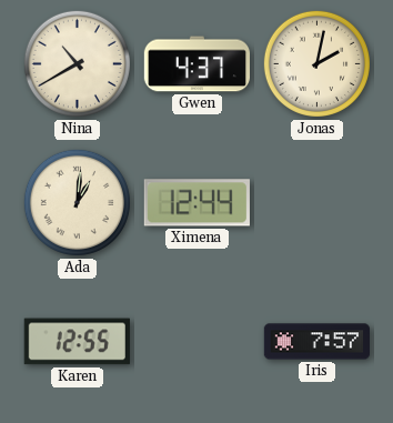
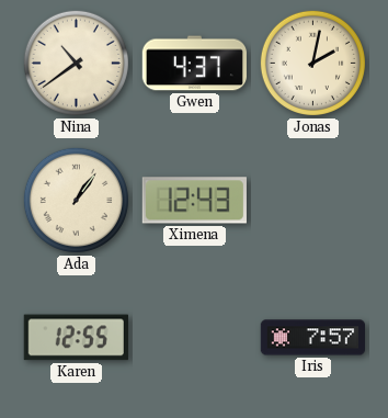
Nina: 10:40 -> 10:39
Ada: 1:01 -> 1:06
Ximena: 12:44 -> 12:43
